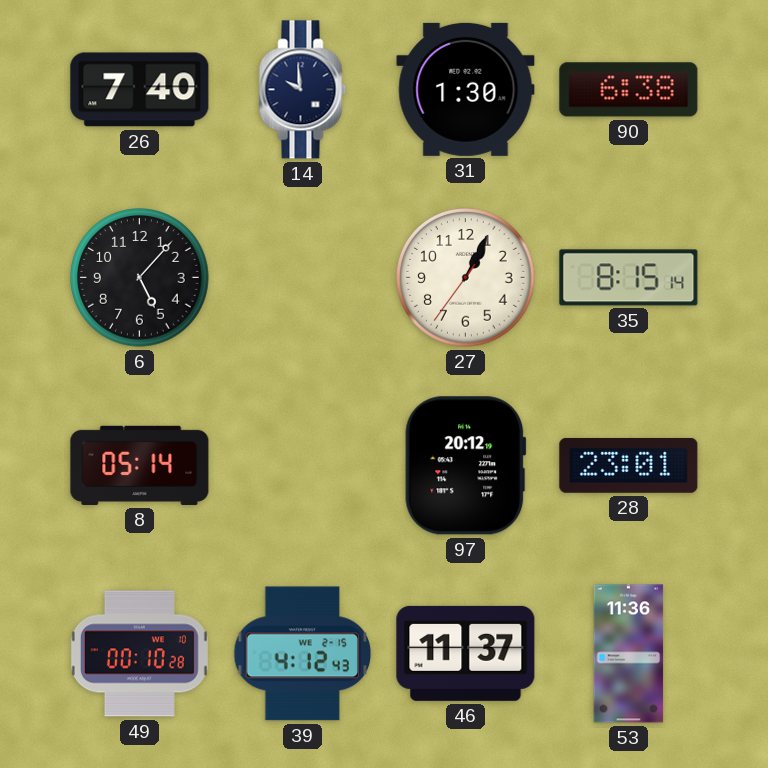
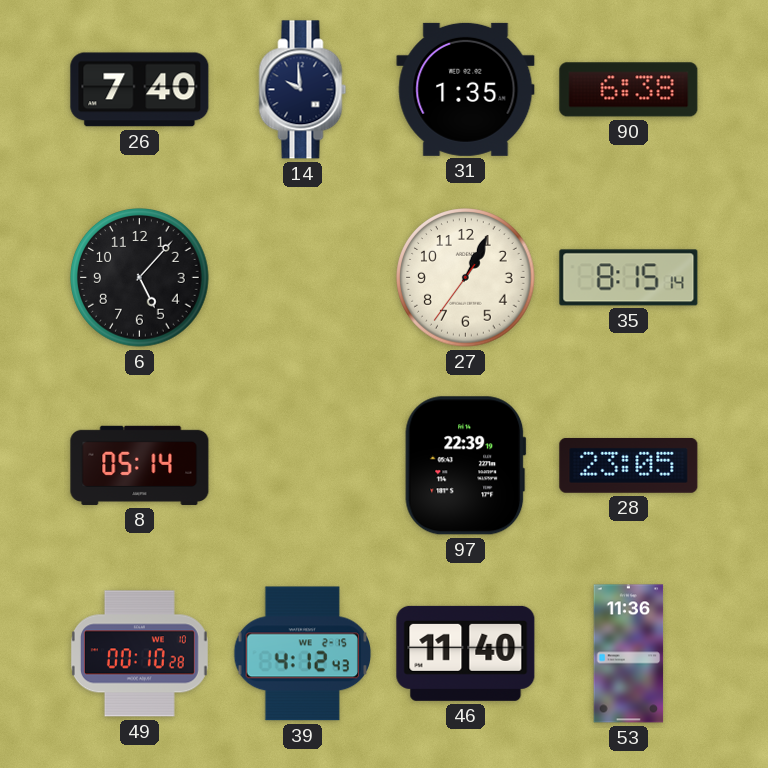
31: 1:30 -> 1:35
97: 20:12 -> 22:39
28: 23:01 -> 23:05
46: 11:37 -> 11:40
